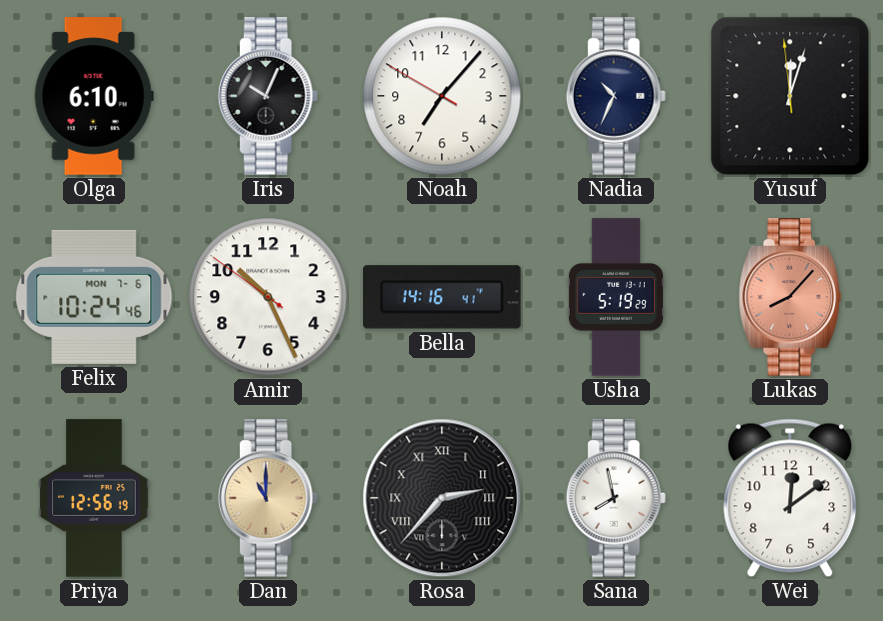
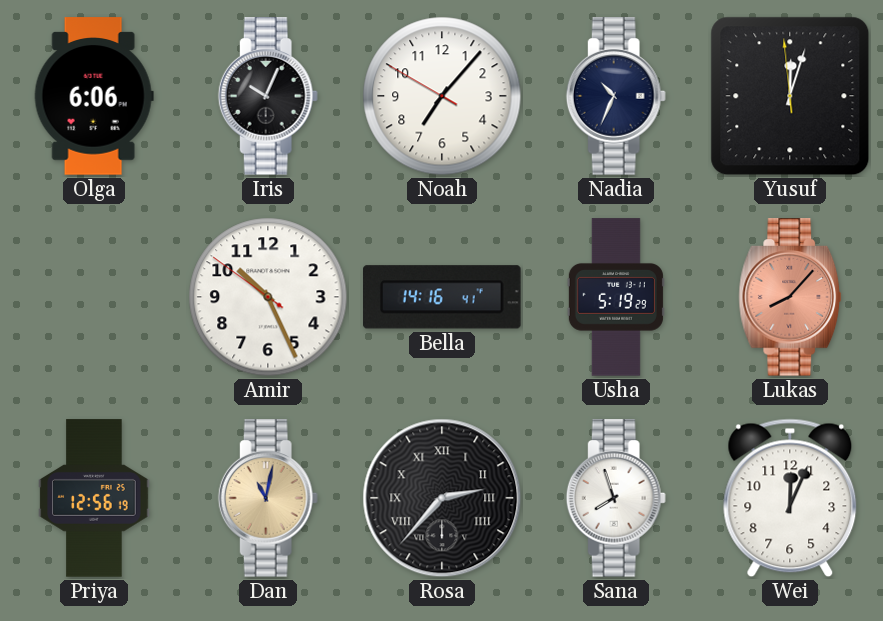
Olga: 6:10 -> 6:06
Felix: 10:24 -> none
Dan: 11:00 -> 11:02
Sana: 7:58 -> 7:57
Wei: 12:09 -> 12:04
